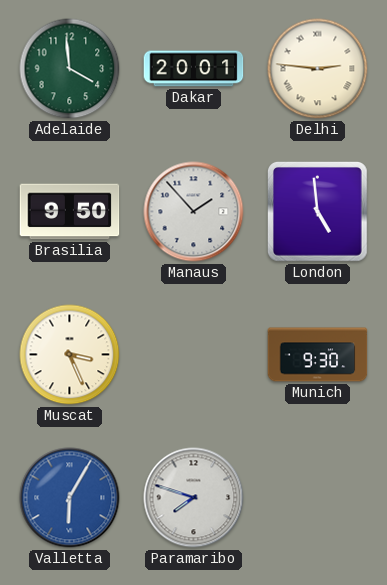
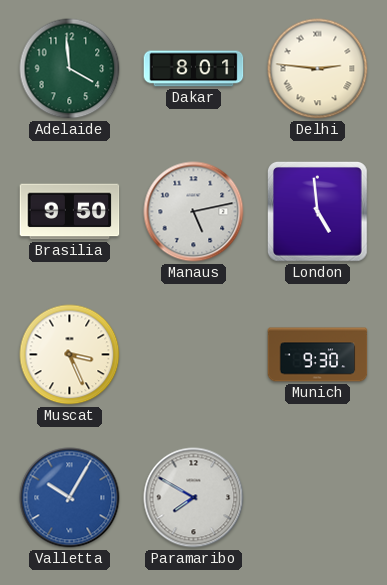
Dakar: 20:01 -> 8:01
Manaus: 1:53 -> 5:13
Valletta: 6:05 -> 10:05
Paramaribo: 7:48 -> 7:50
